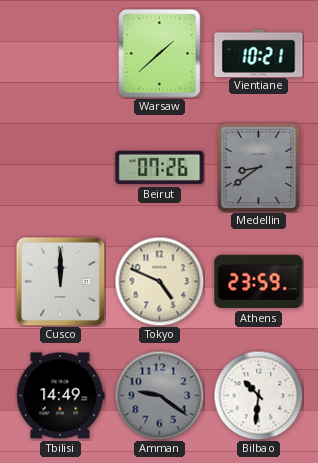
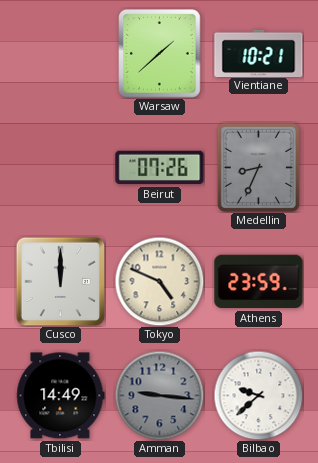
Medellin: 8:39 -> 8:34
Amman: 9:21 -> 9:16
Bilbao: 10:31 -> 9:38
